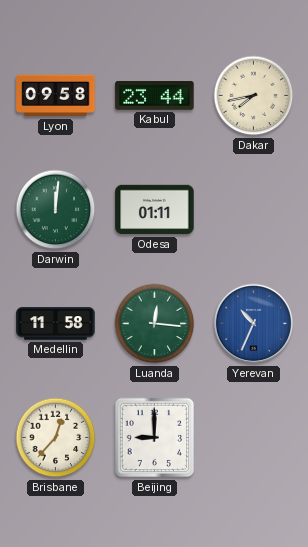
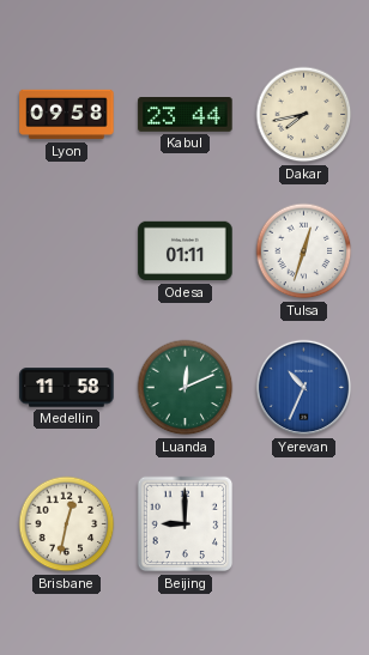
Darwin: 12:01 -> none
Tulsa: none -> 12:33
Luanda: 12:16 -> 12:11
Brisbane: 12:37 -> 12:32
